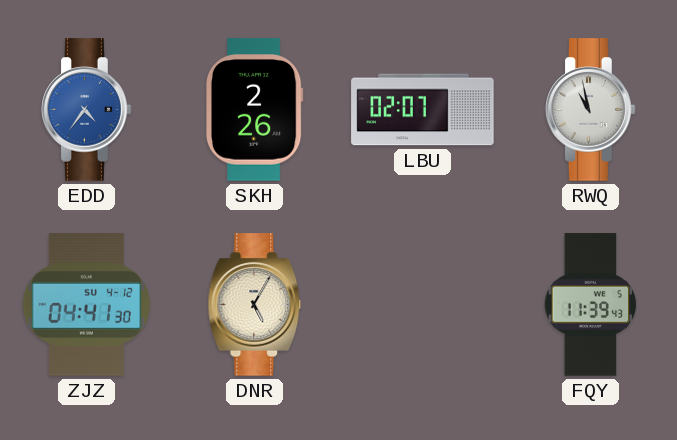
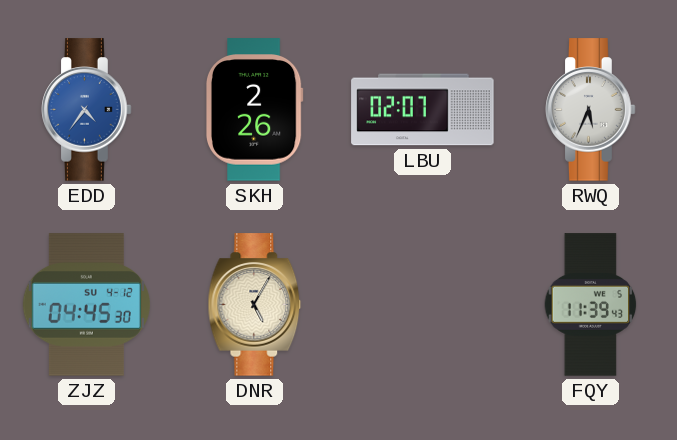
RWQ: 10:58 -> 5:34
ZJZ: 04:41 -> 04:45
